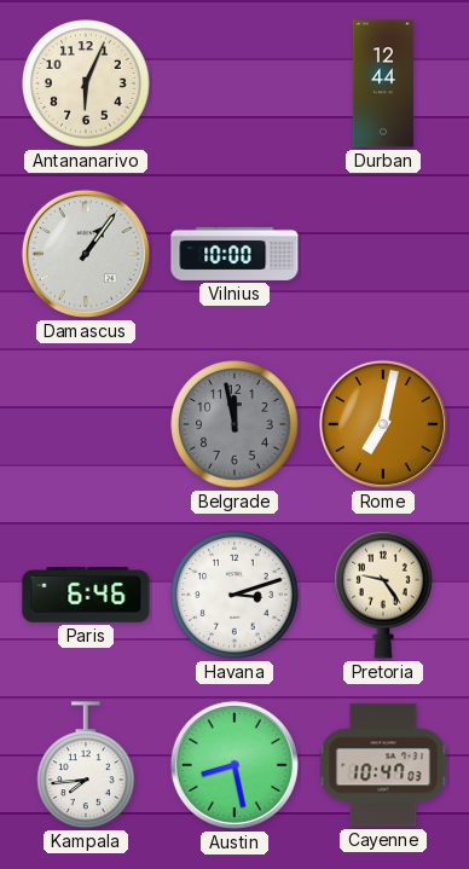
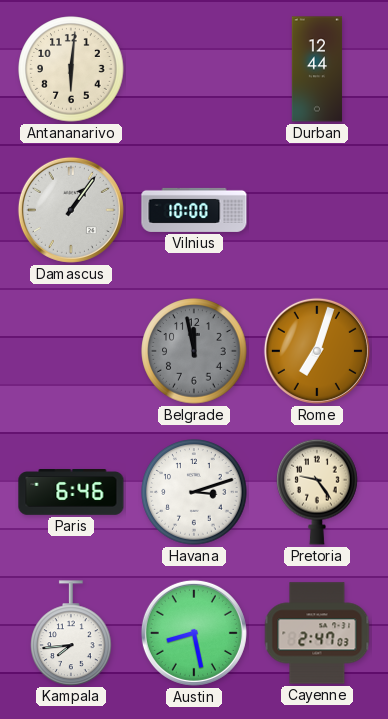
Antananarivo: 6:04 -> 6:01
Rome: 7:02 -> 7:03
Cayenne: 10:47 -> 2:47
